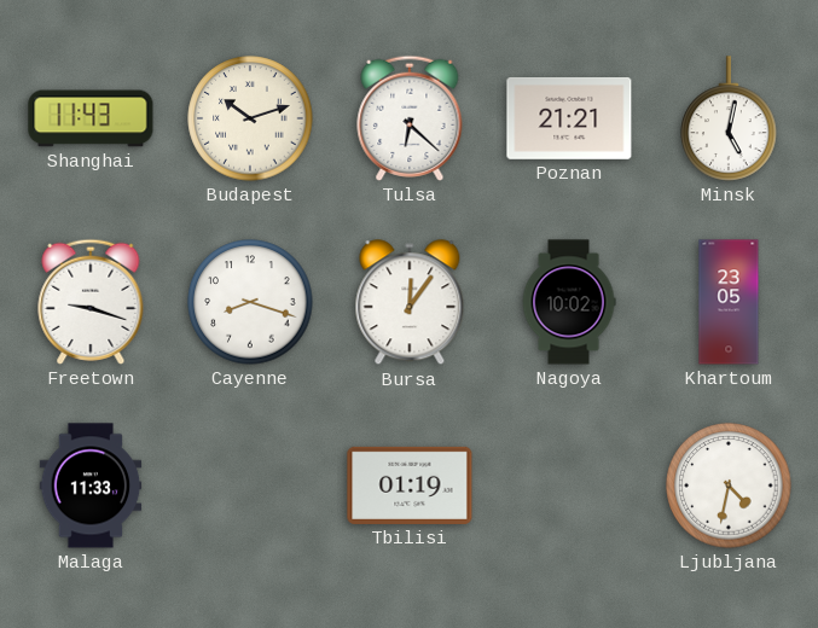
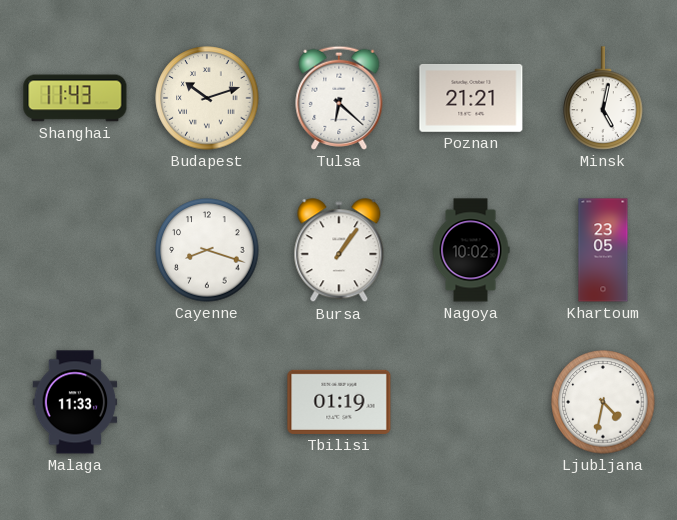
Freetown: 9:18 -> none
Bursa: 12:06 -> 1:06
